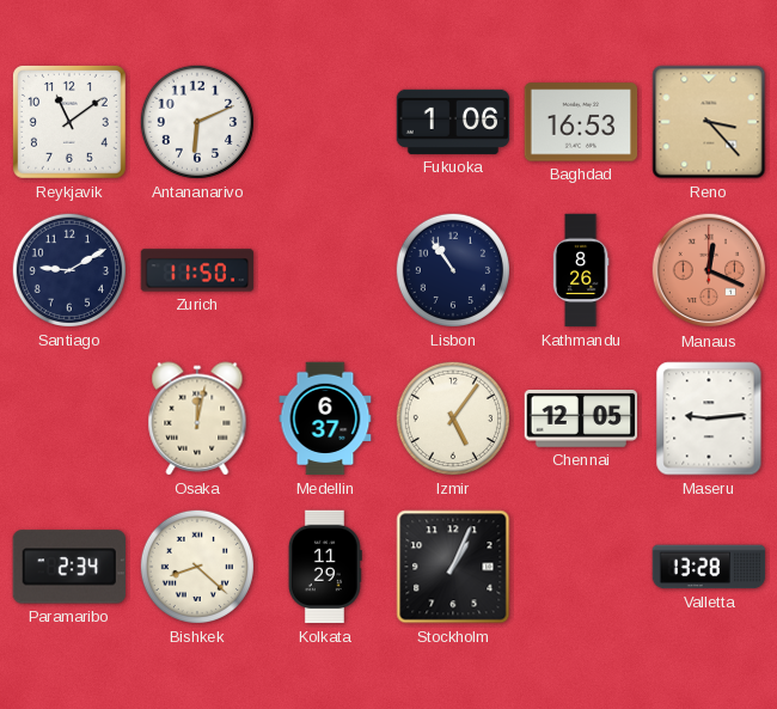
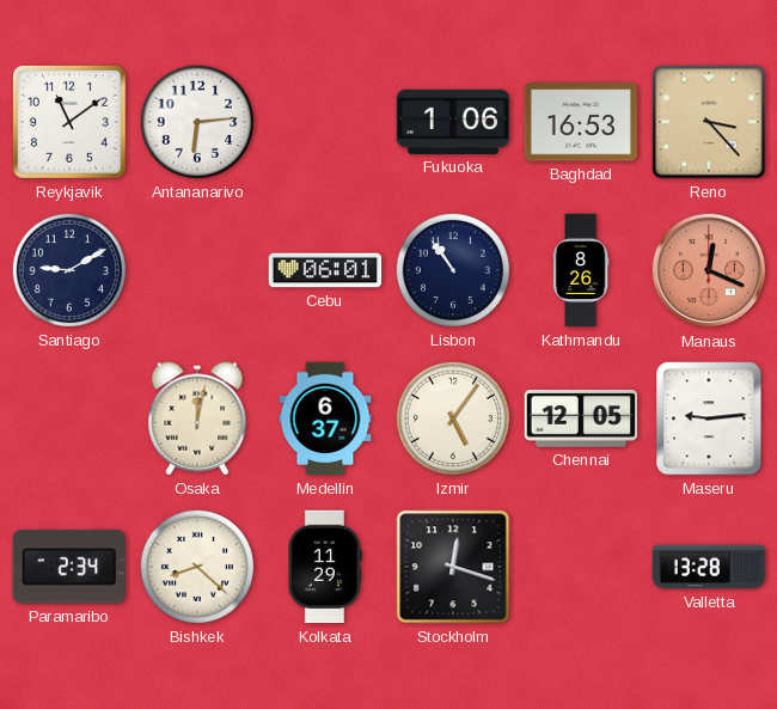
Antananarivo: 6:11 -> 6:14
Zurich: 11:50 -> none
Cebu: none -> 06:01
Stockholm: 1:04 -> 12:18
